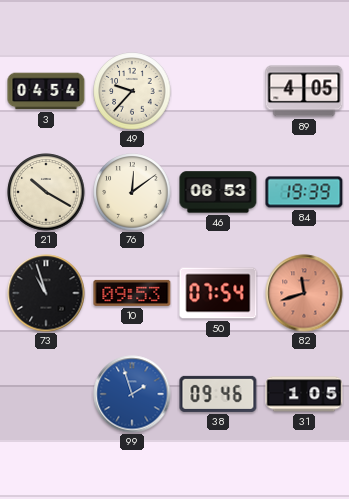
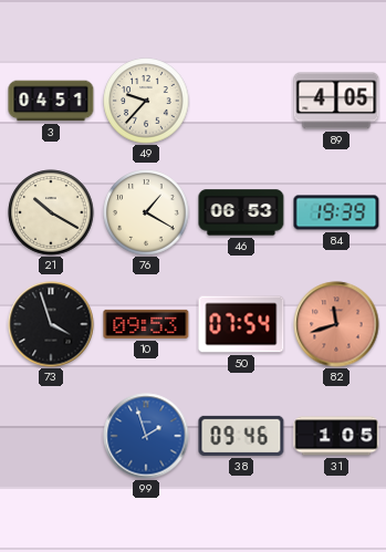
3: 04:54 -> 04:51
76: 12:09 -> 1:20
73: 10:57 -> 3:57
